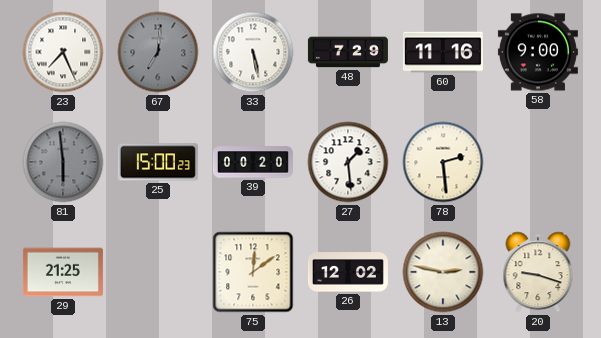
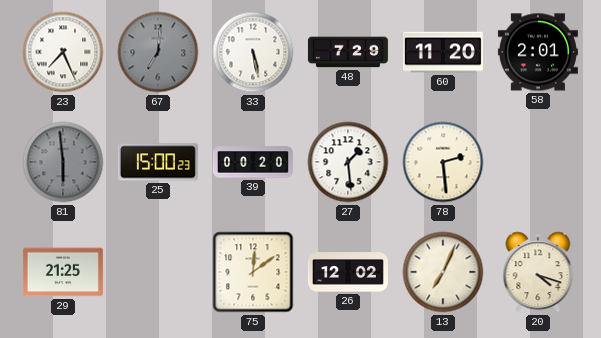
60: 11:16 -> 11:20
58: 9:00 -> 2:01
13: 2:47 -> 7:04
20: 9:18 -> 4:18
